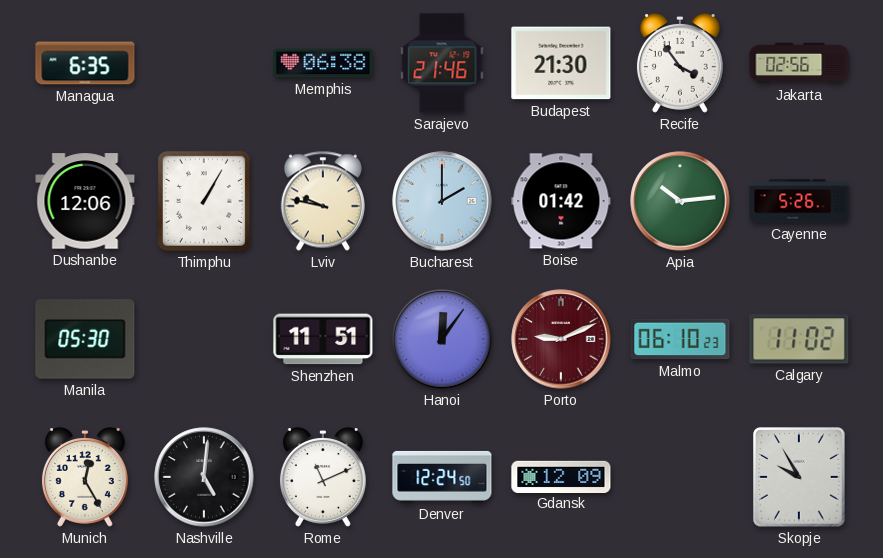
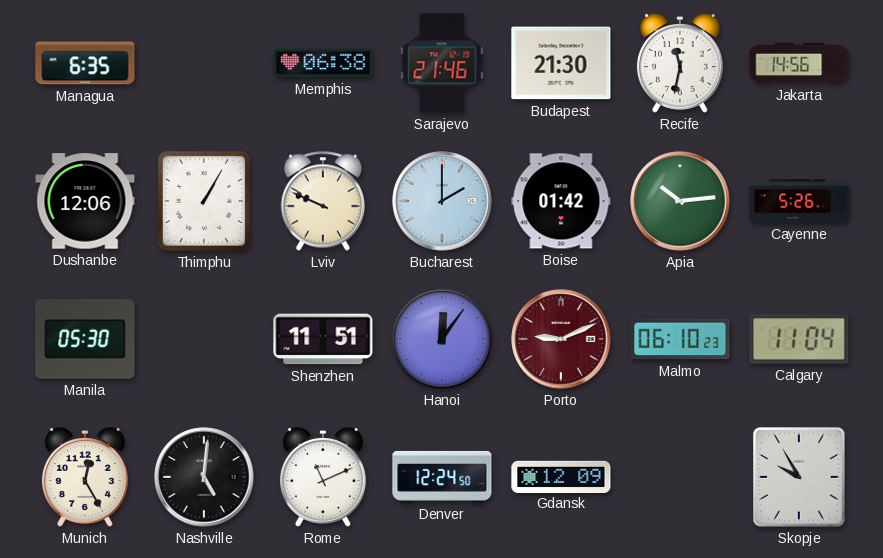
Recife: 3:54 -> 11:32
Jakarta: 02:56 -> 14:56
Lviv: 9:47 -> 9:49
Calgary: 11:02 -> 11:04
